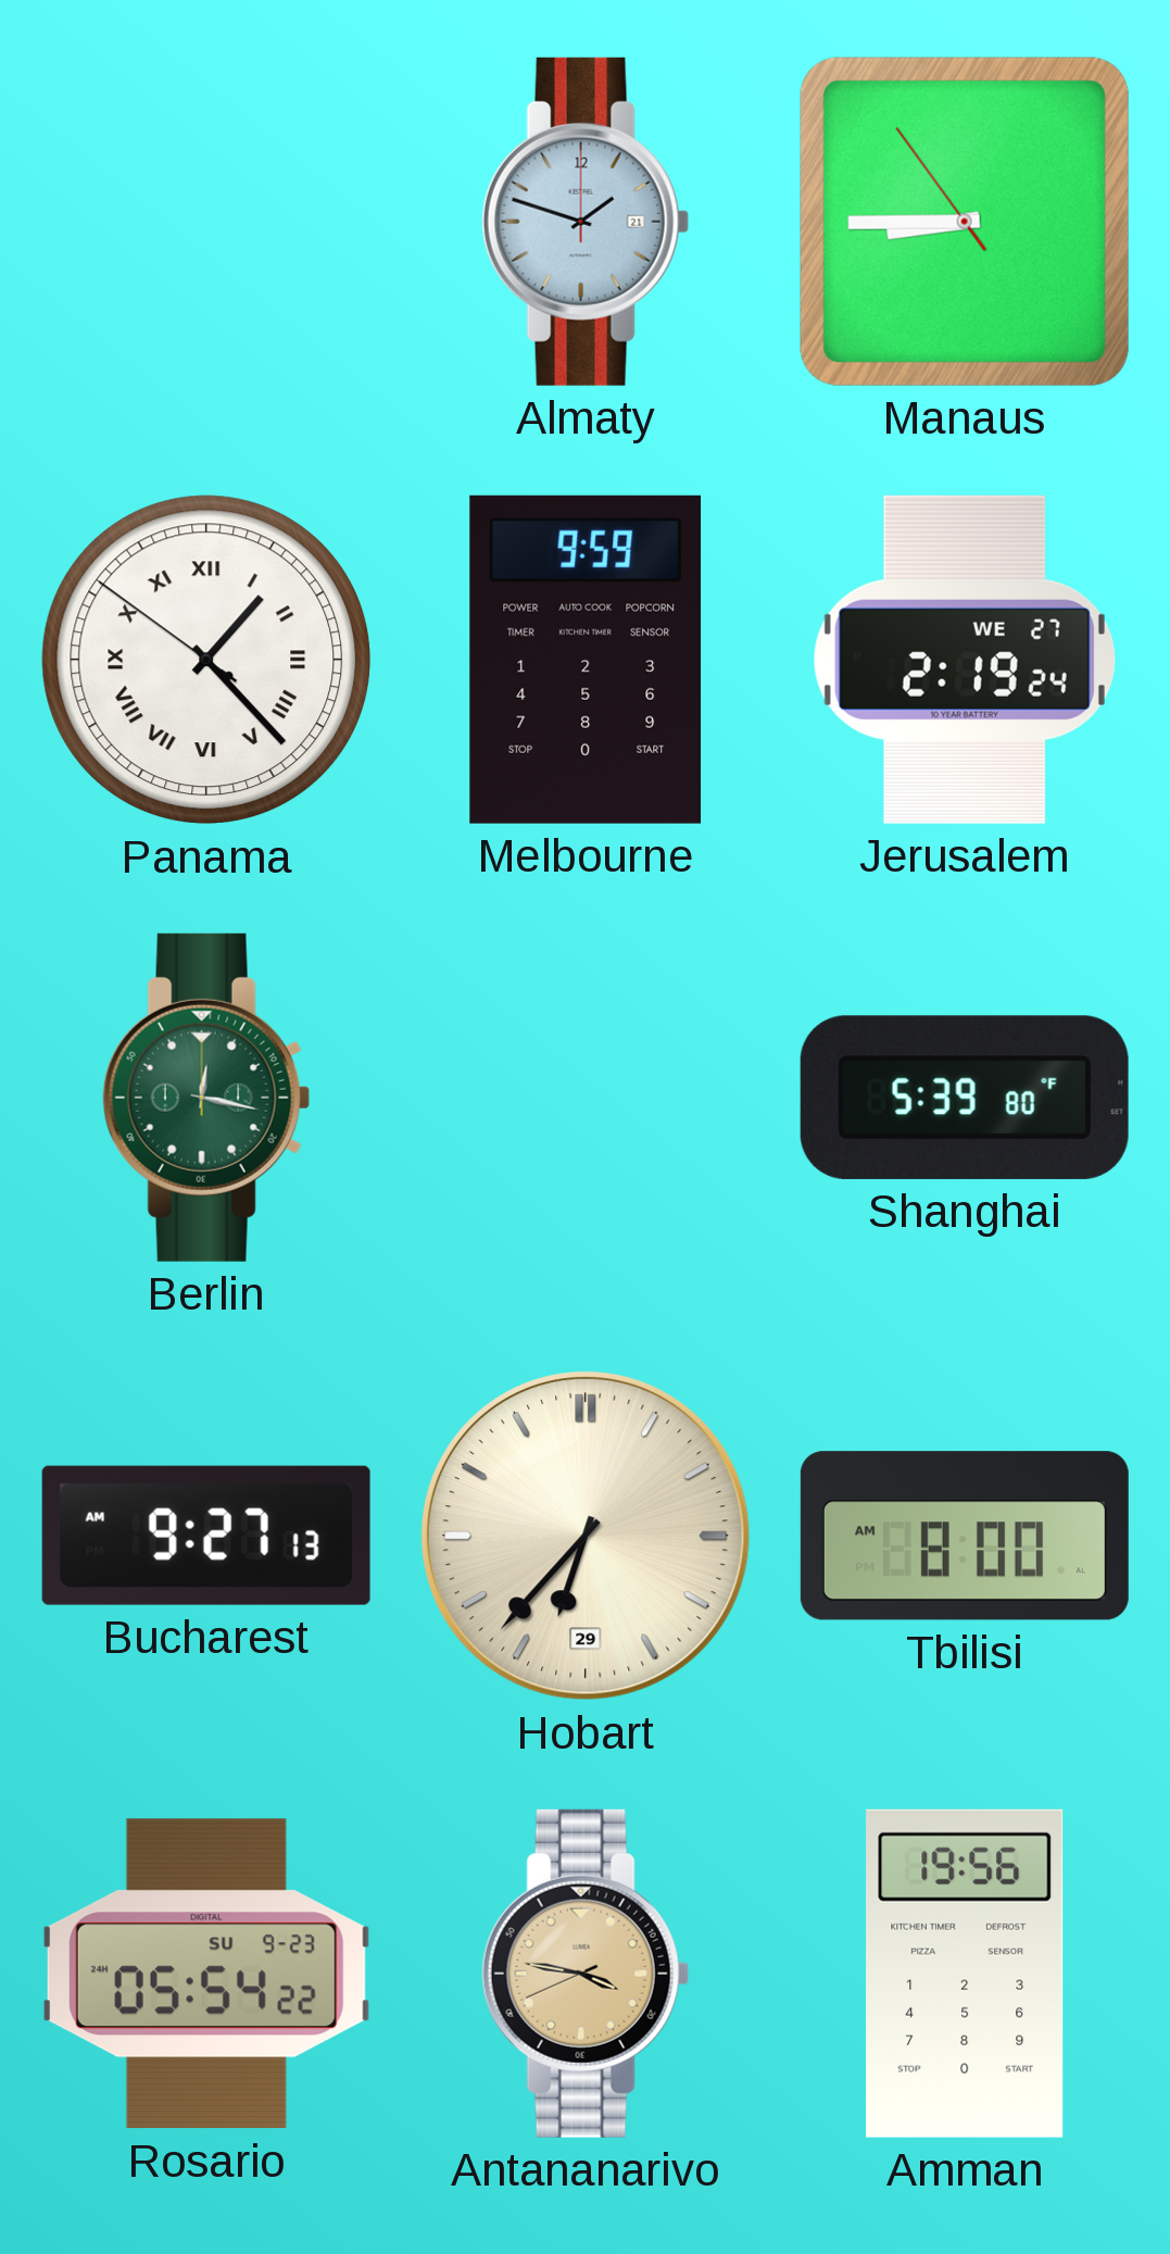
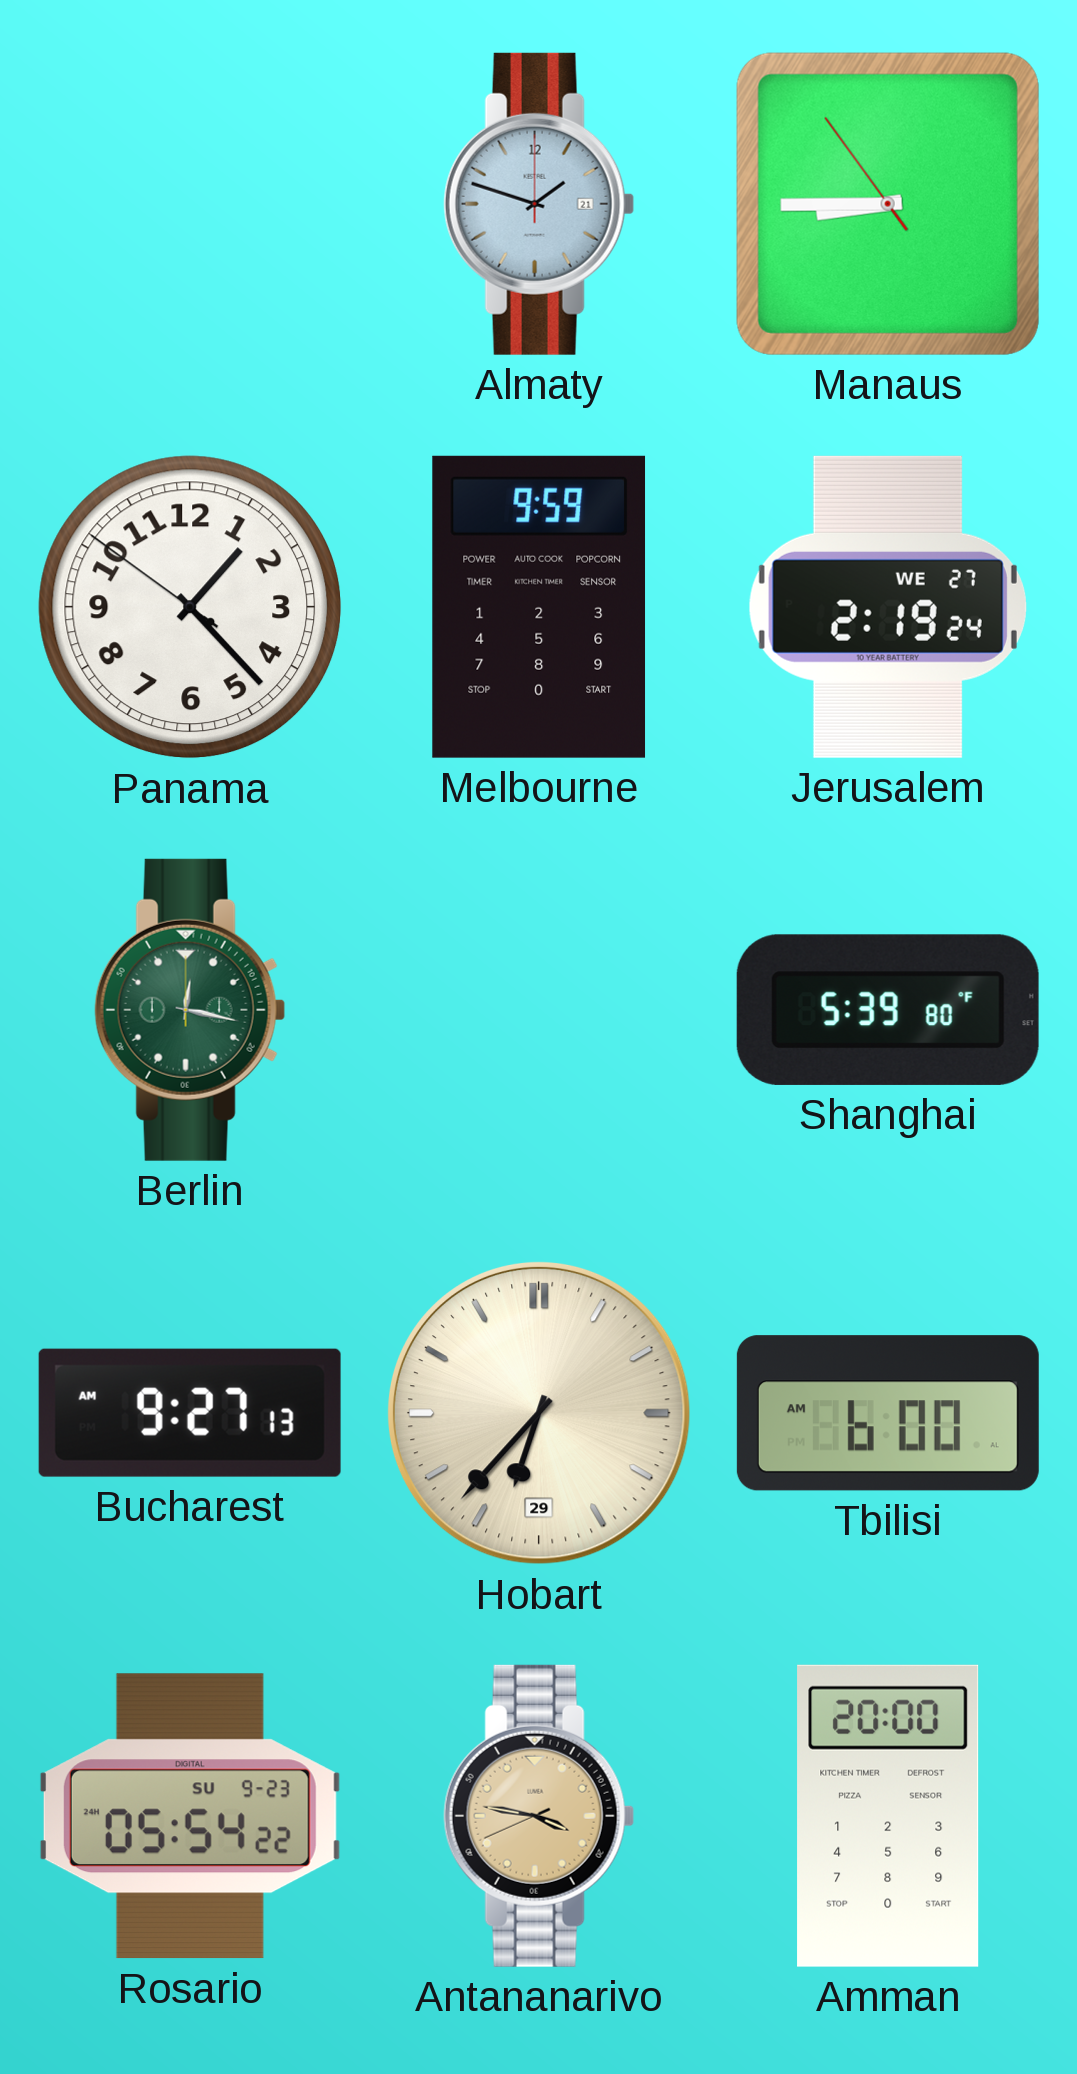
Panama numerals: Roman -> Arabic
Tbilisi: 8:00 -> 6:00
Amman: 19:56 -> 20:00
